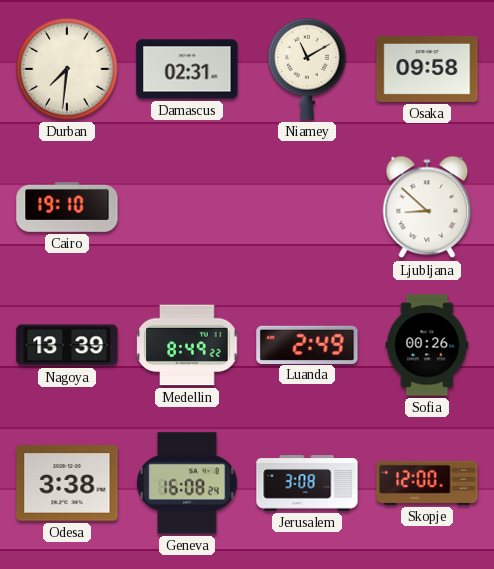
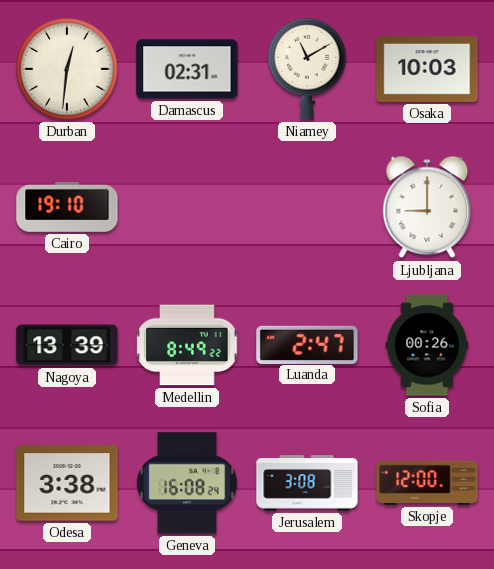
Durban: 7:31 -> 12:31
Osaka: 09:58 -> 10:03
Ljubljana: 8:52 -> 9:00
Luanda: 2:49 -> 2:47
